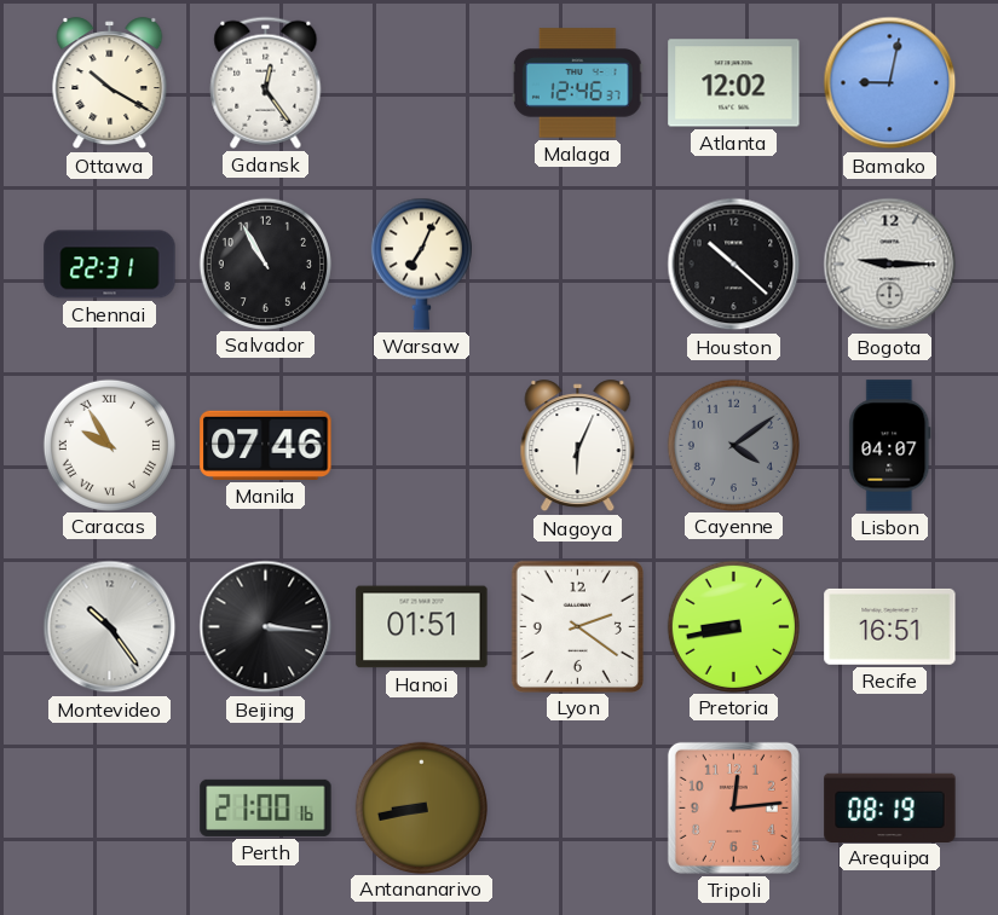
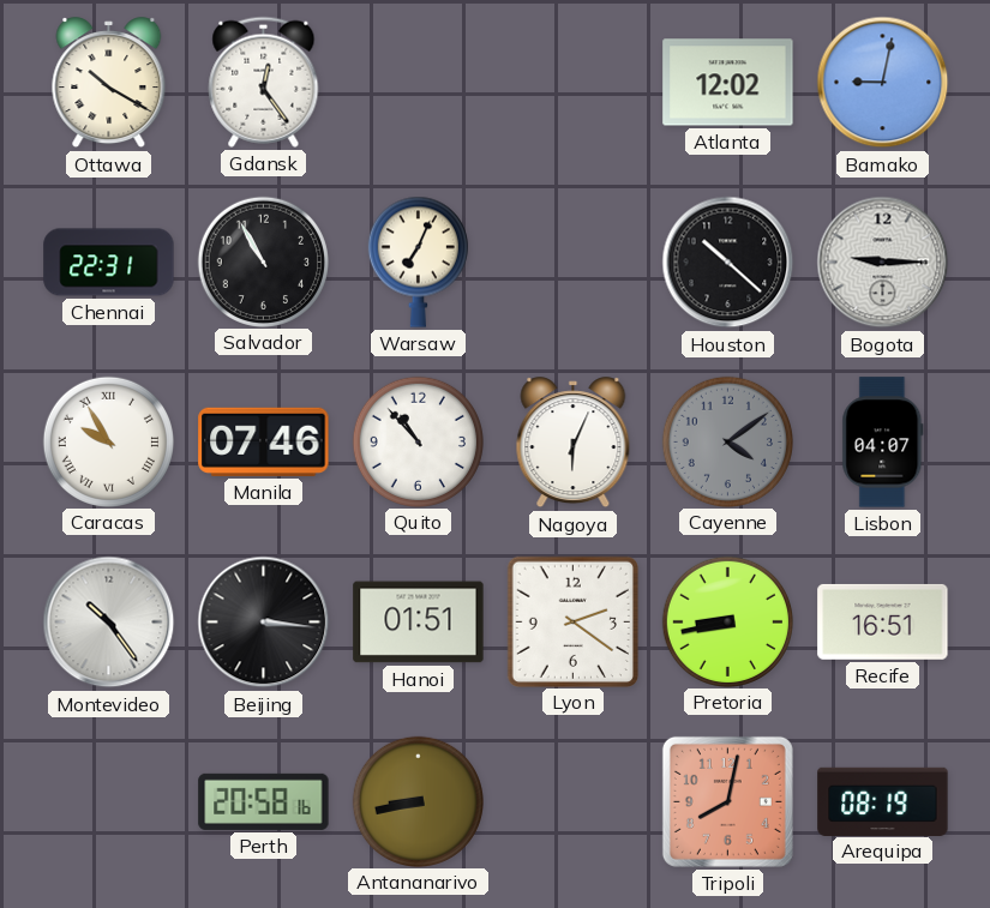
Malaga: 12:46 -> none
Quito: none -> 10:53
Perth: 21:00 -> 20:58
Tripoli: 12:14 -> 8:02
